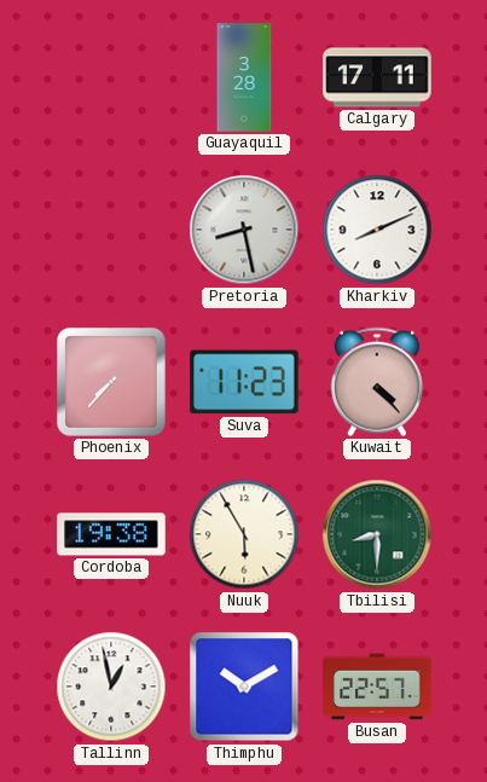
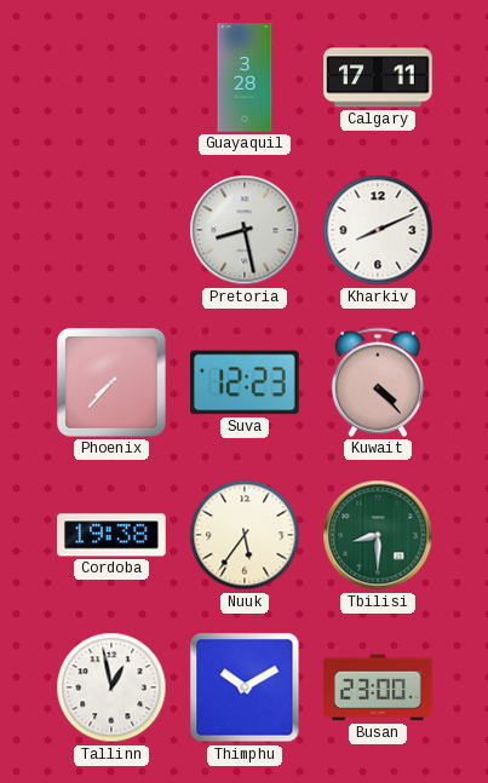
Suva: 11:23 -> 12:23
Nuuk: 5:55 -> 5:36
Busan: 22:57 -> 23:00
